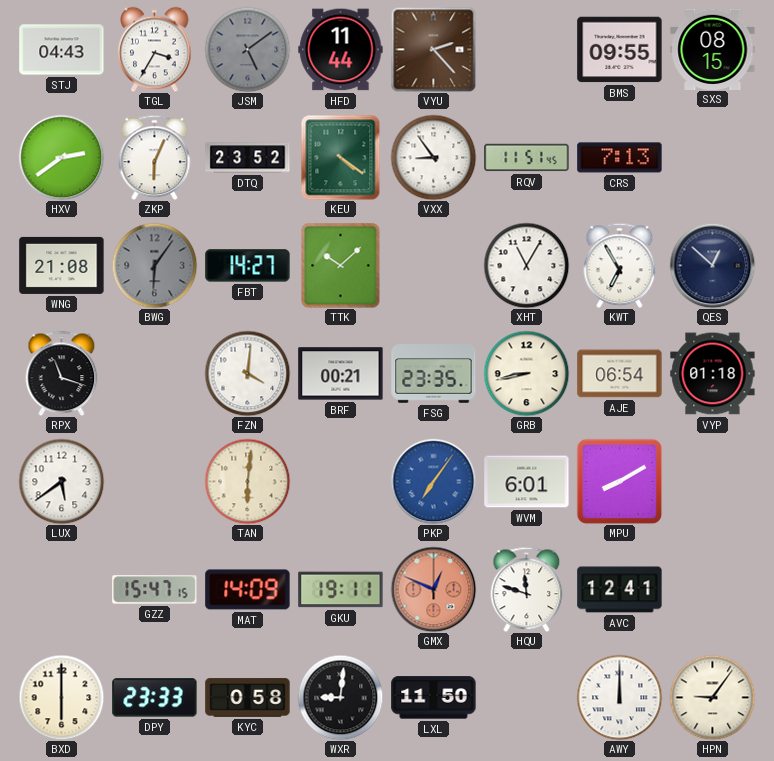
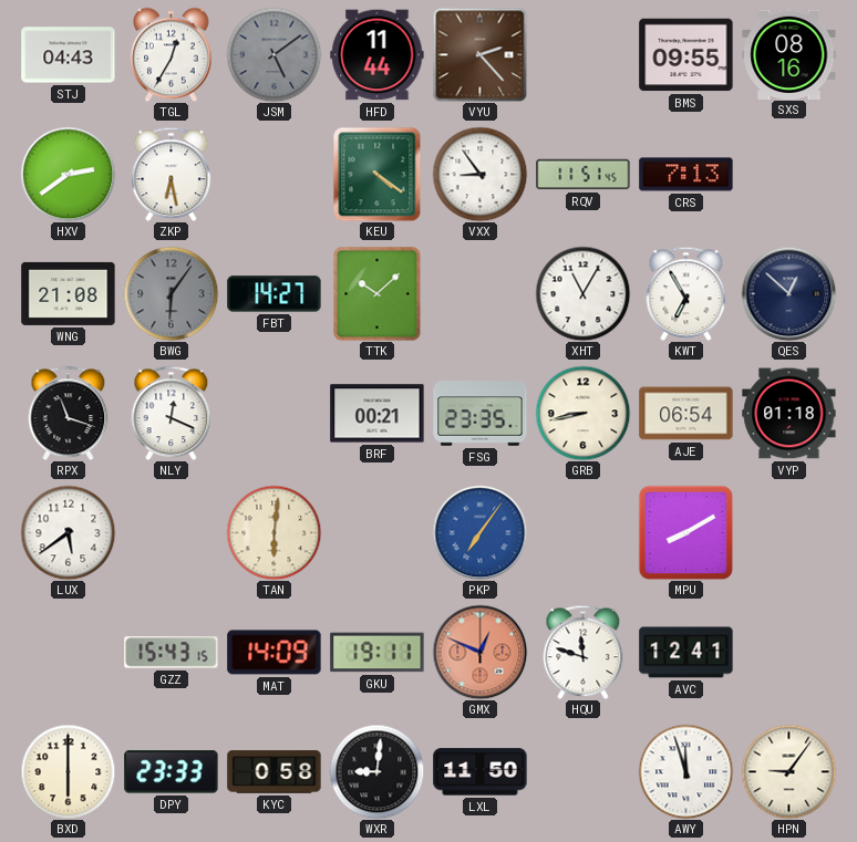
TGL: 3:35 -> 12:35
SXS: 08:15 -> 08:16
ZKP: 6:04 -> 6:28
DTQ: 23:52 -> none
NLY: none -> 12:19
FZN: 4:01 -> none
WVM: 6:01 -> none
GZZ: 15:47 -> 15:43
AWY: 12:00 -> 11:57
